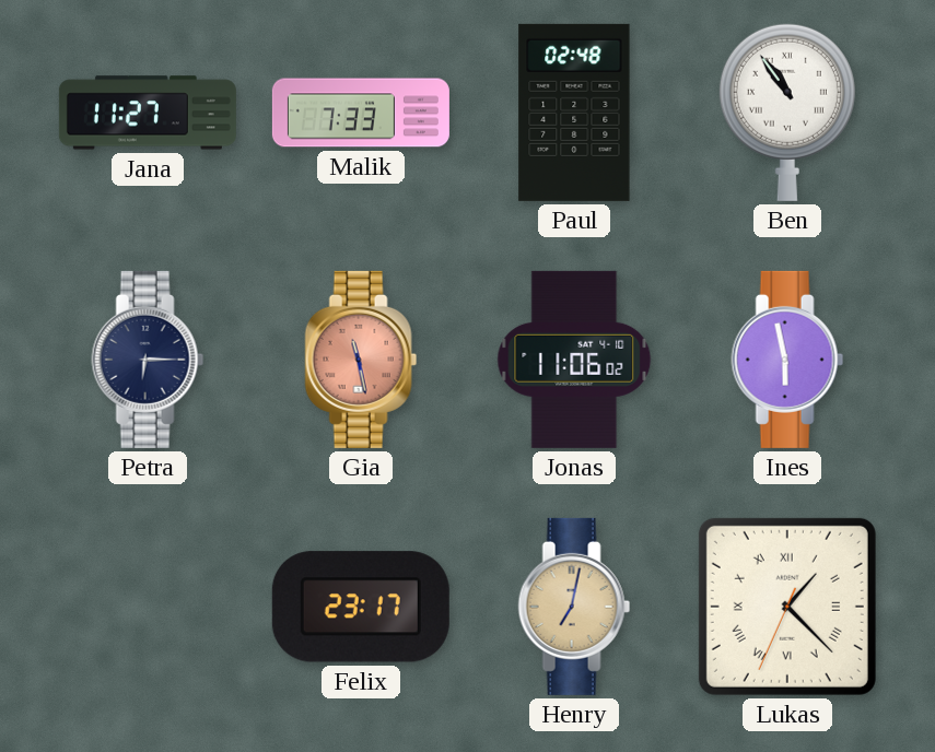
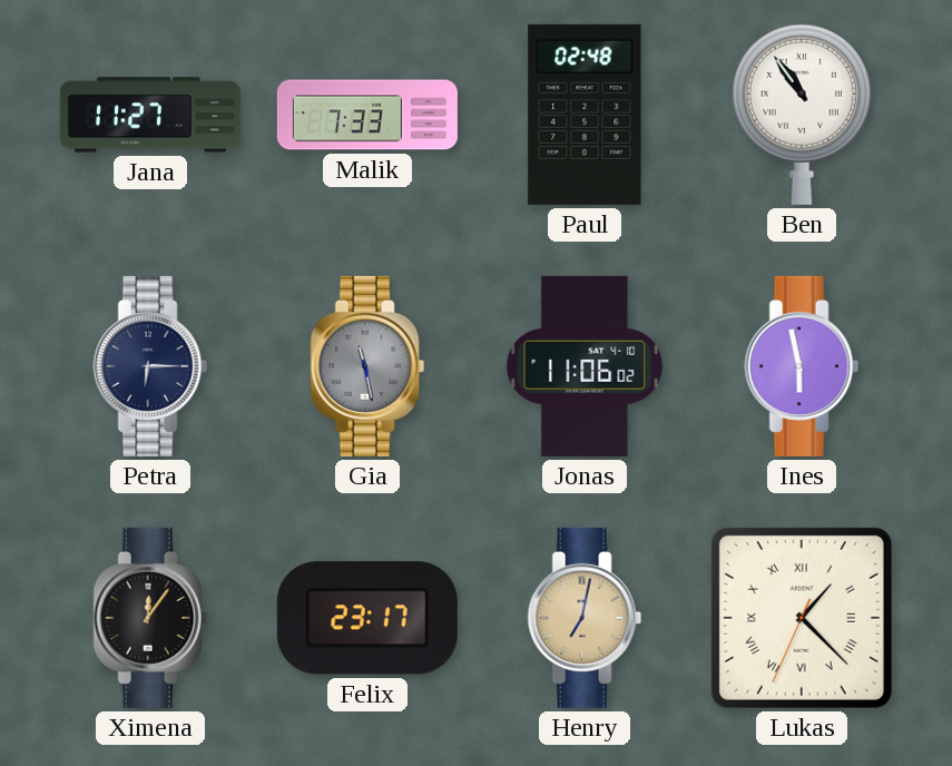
Gia dial: salmon -> grey
Ximena: none -> 12:06
